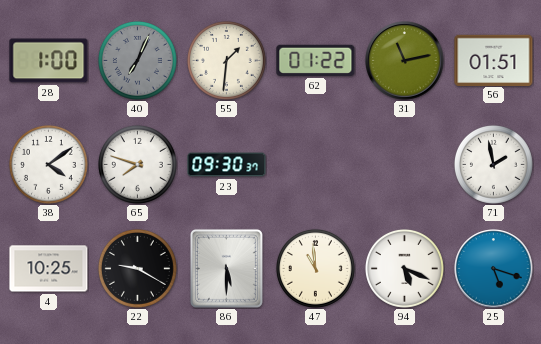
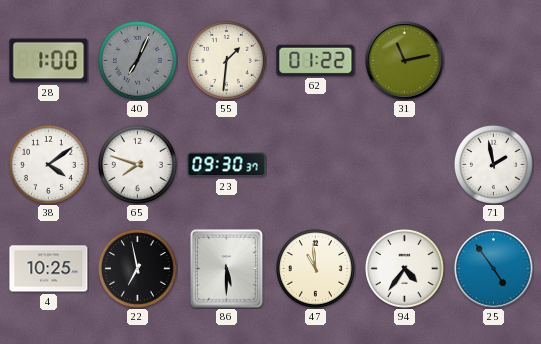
56: 01:51 -> none
22: 9:20 -> 6:58
94: 5:19 -> 4:36
25: 5:18 -> 4:54
